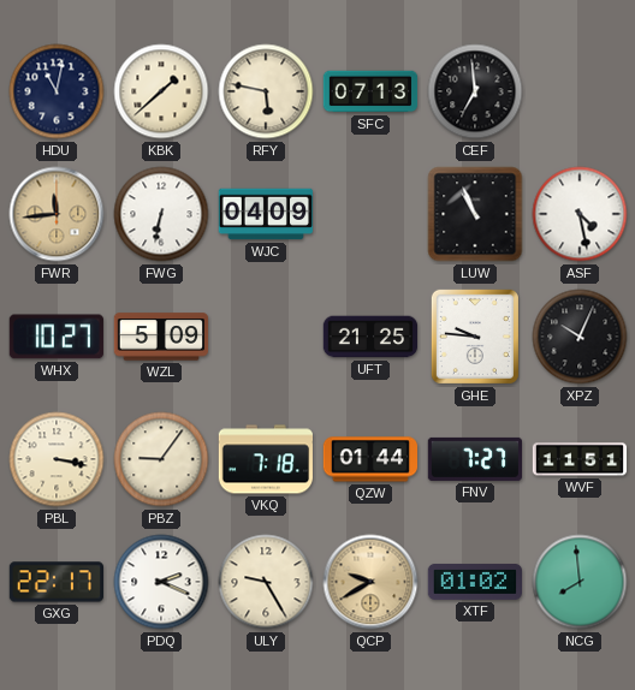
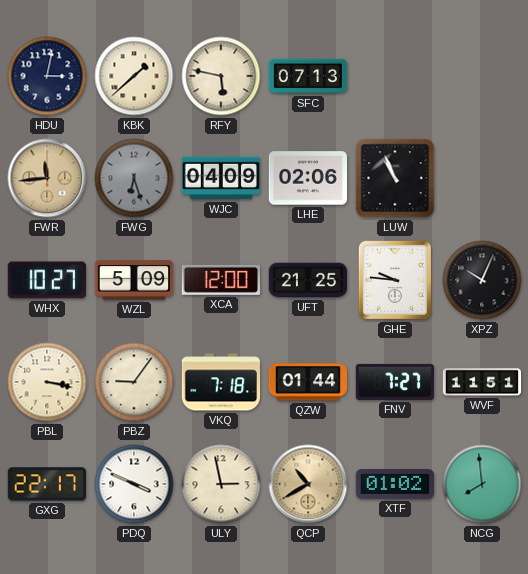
HDU: 11:02 -> 3:02
CEF: 6:59 -> none
FWG: 6:32 -> 6:27
FWG dial: white -> grey
LHE: none -> 02:06
ASF: 4:28 -> none
XCA: none -> 12:00
PDQ: 2:19 -> 3:49
ULY: 9:25 -> 2:58
QCP: 9:40 -> 10:40
